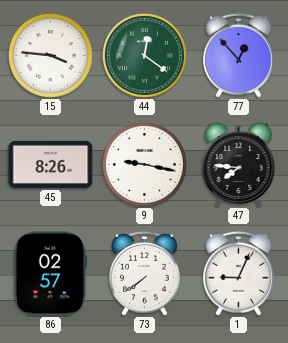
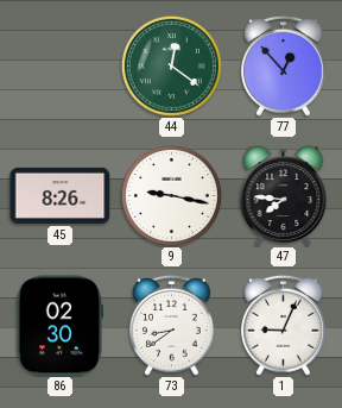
15: 3:46 -> none
86: 02:57 -> 02:30
73: 7:39 -> 8:39
